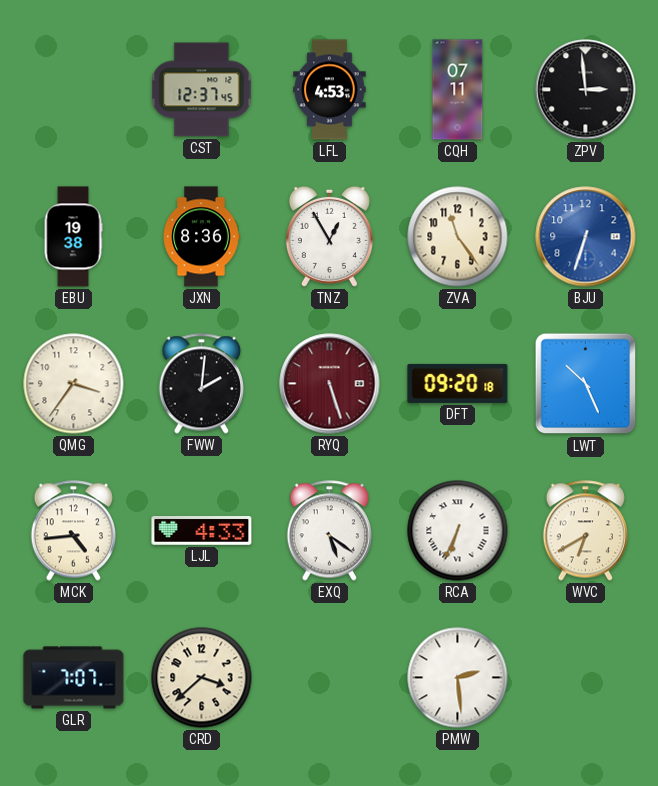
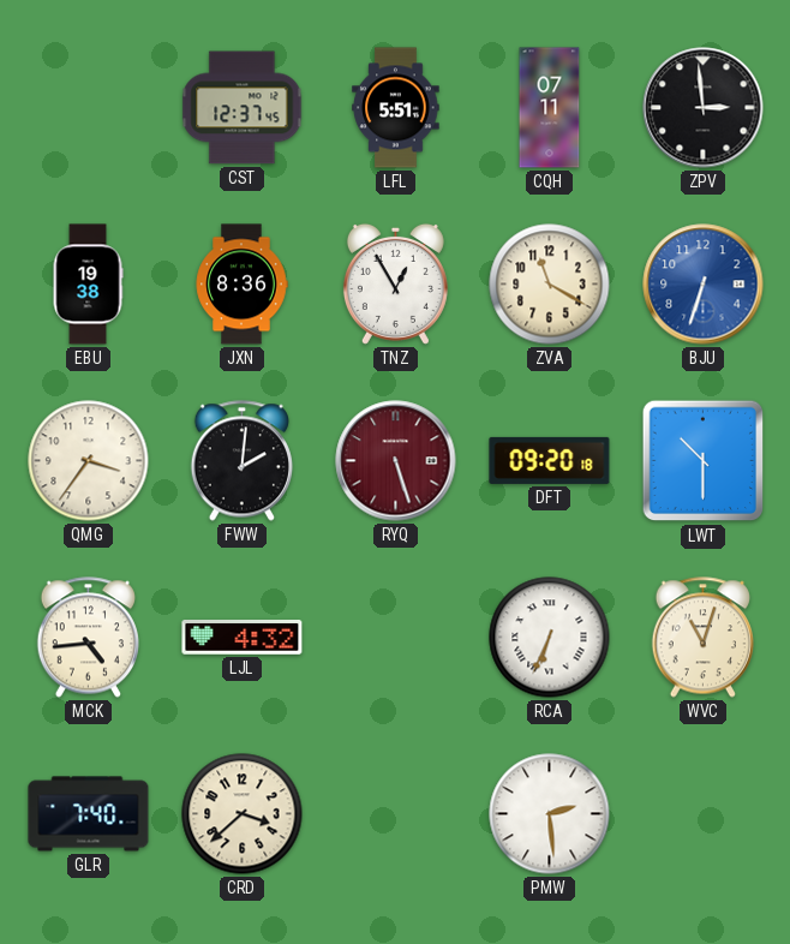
LFL: 4:53 -> 5:51
ZVA: 11:24 -> 11:20
LWT: 10:26 -> 10:30
LJL: 4:33 -> 4:32
EXQ: 5:21 -> none
WVC: 6:40 -> 11:03
GLR: 7:07 -> 7:40
